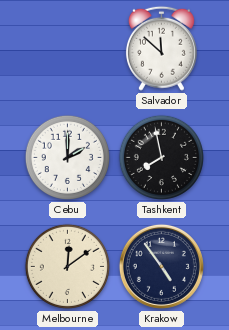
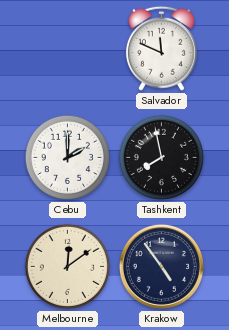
Salvador: 11:52 -> 11:49
